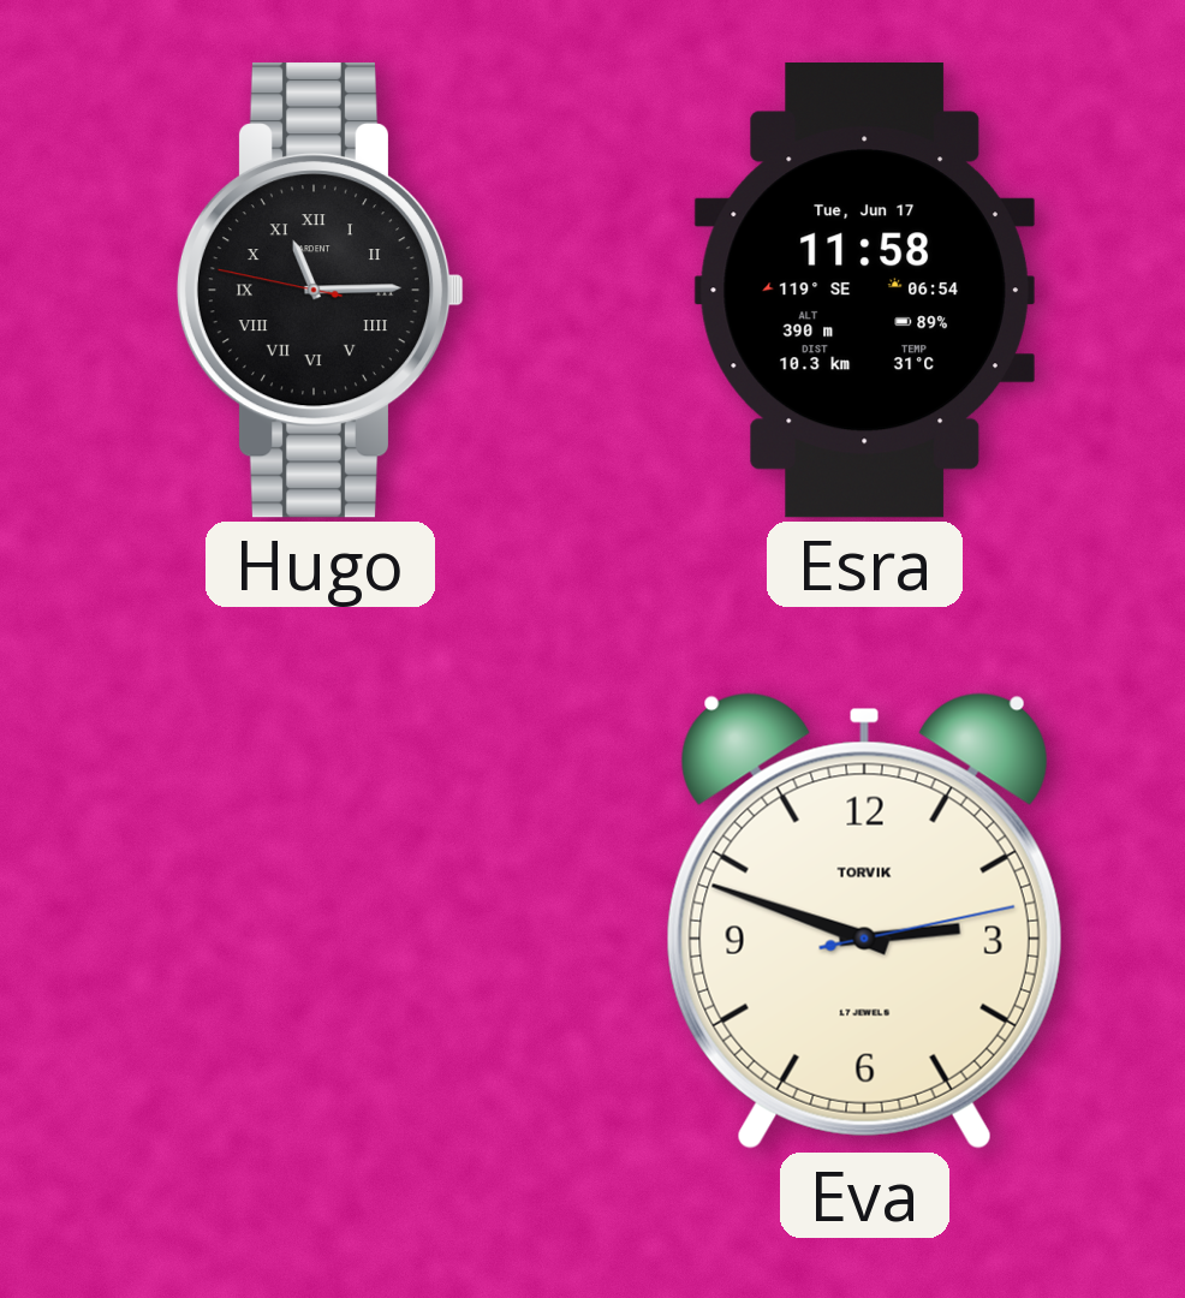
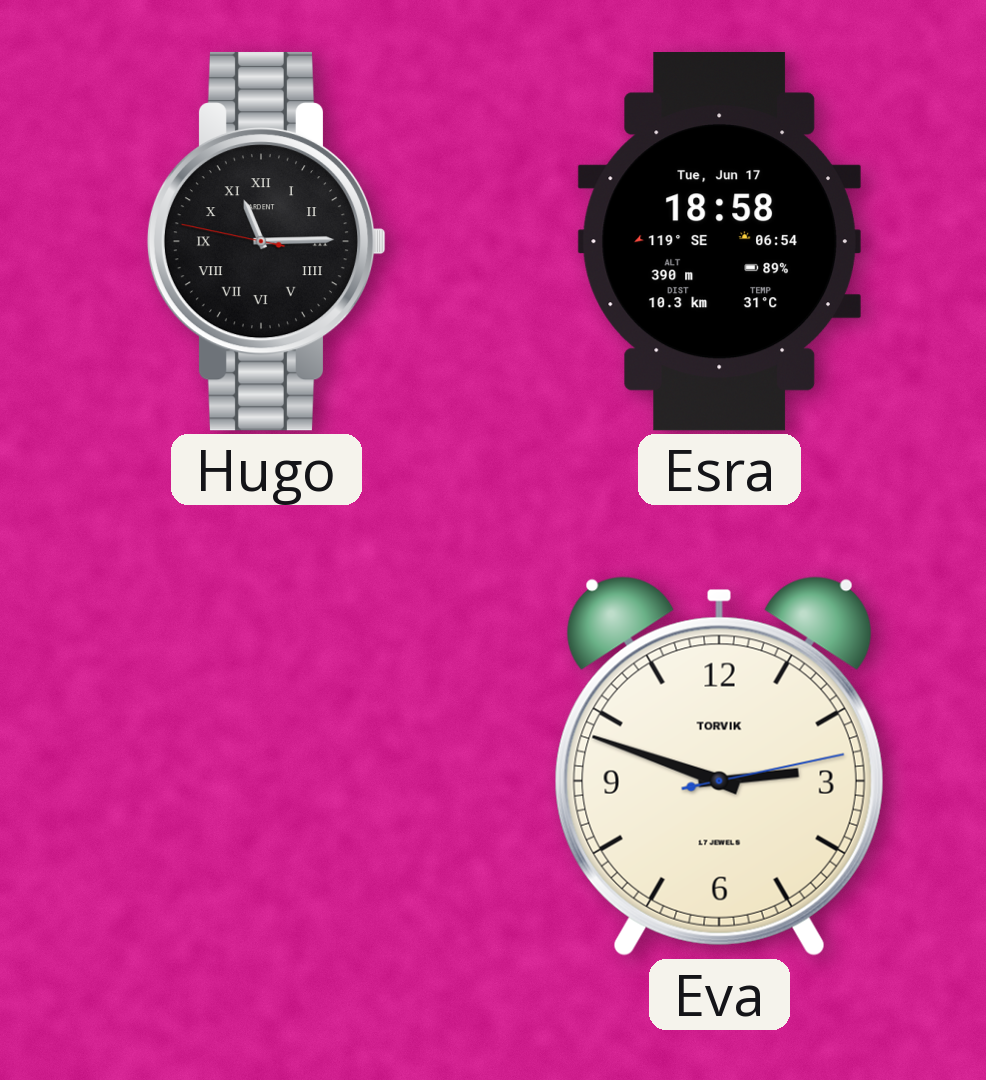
Esra: 11:58 -> 18:58
